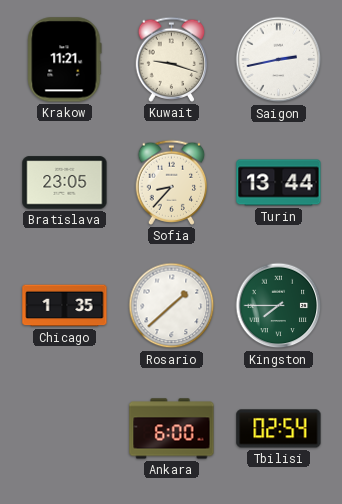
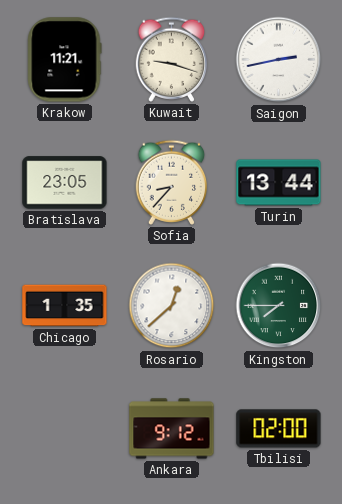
Rosario: 1:38 -> 12:38
Ankara: 6:00 -> 9:12
Tbilisi: 02:54 -> 02:00
